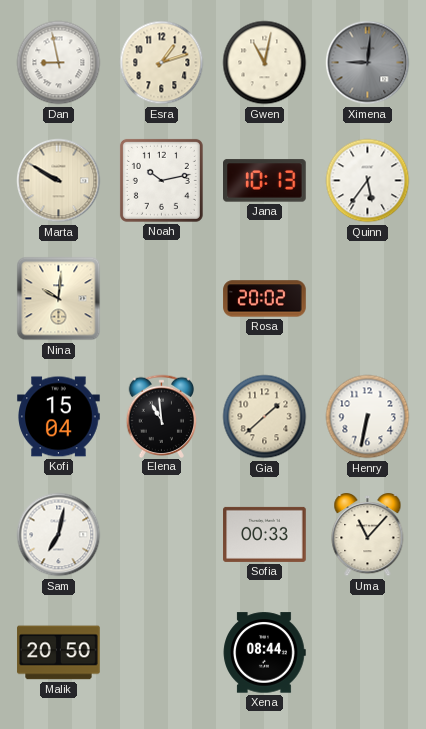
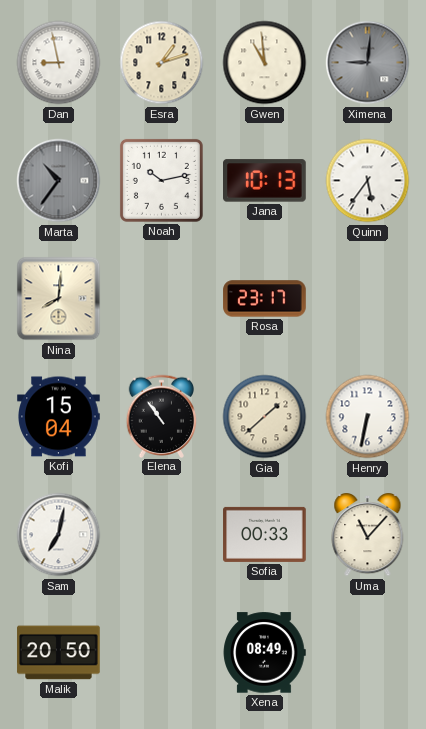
Gwen: 11:02 -> 10:59
Marta: 9:50 -> 10:36
Marta dial: cream -> grey
Nina: 10:01 -> 8:01
Rosa: 20:02 -> 23:17
Elena: 10:59 -> 10:54
Xena: 08:44 -> 08:49
